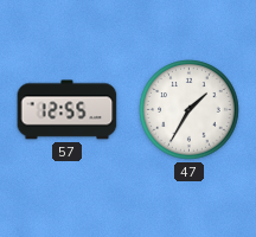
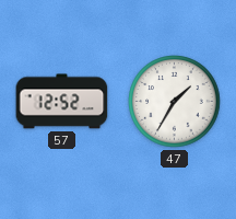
57: 12:55 -> 12:52
